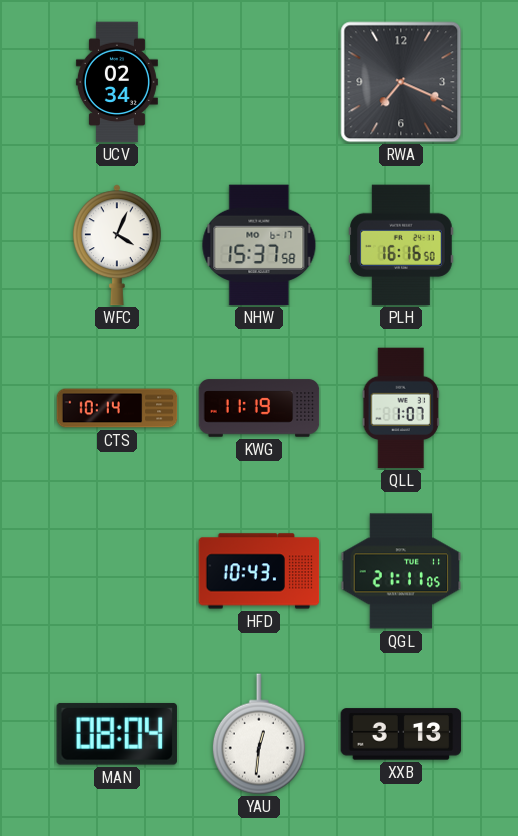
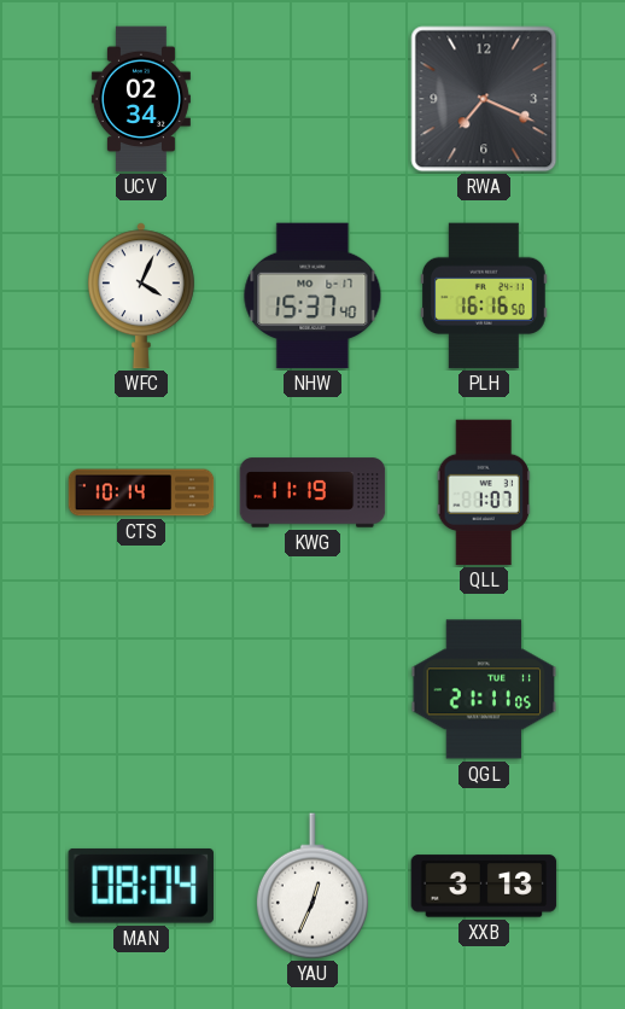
NHW: 15:37:58 -> 15:37:40
HFD: 10:43 -> none
YAU: 12:31 -> 12:34
